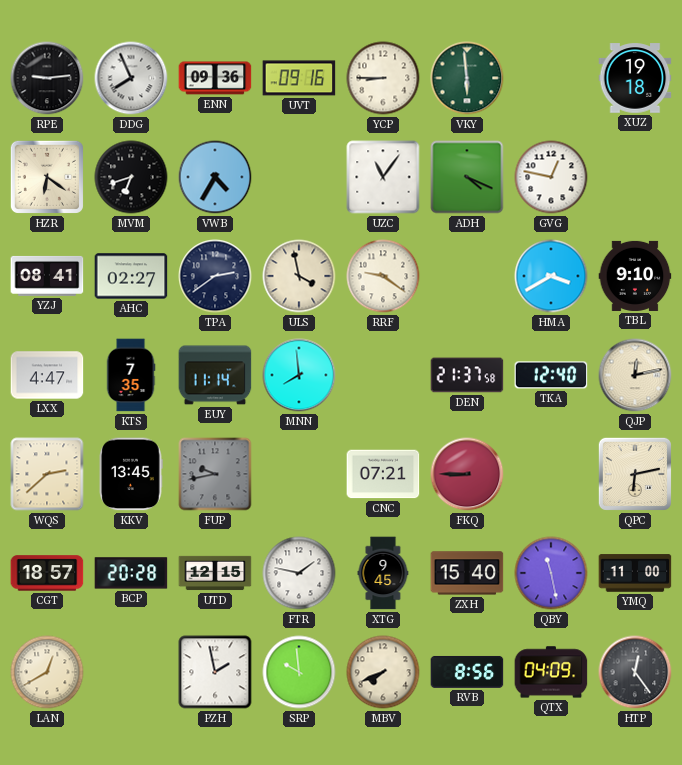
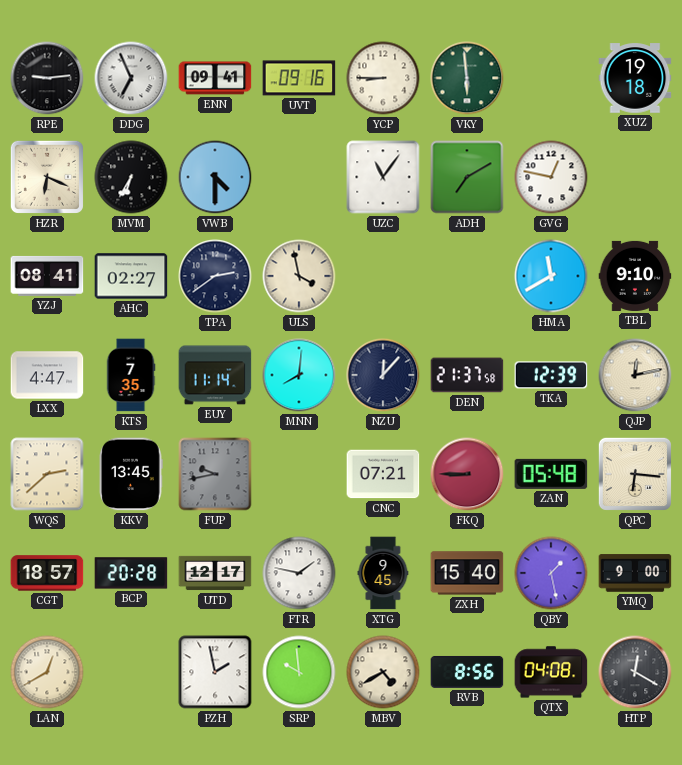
DDG: 7:56 -> 6:56
ENN: 09:36 -> 09:41
HZR: 6:21 -> 6:19
MVM: 6:42 -> 6:35
VWB: 4:35 -> 4:30
ADH: 4:19 -> 7:10
RRF: 9:21 -> none
HMA: 3:40 -> 11:40
MNN: 7:59 -> 8:01
NZU: none -> 12:07
TKA: 12:40 -> 12:39
ZAN: none -> 05:48
QPC: 6:13 -> 6:16
UTD: 12:15 -> 12:17
QBY: 11:28 -> 1:28
YMQ: 11:00 -> 9:00
MBV: 7:41 -> 4:40
QTX: 04:09 -> 04:08
HTP: 12:24 -> 12:20
